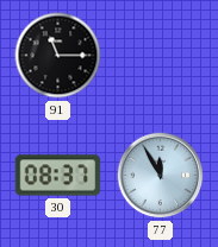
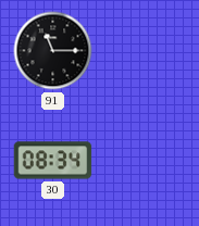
30: 08:37 -> 08:34
77: 11:55 -> none
